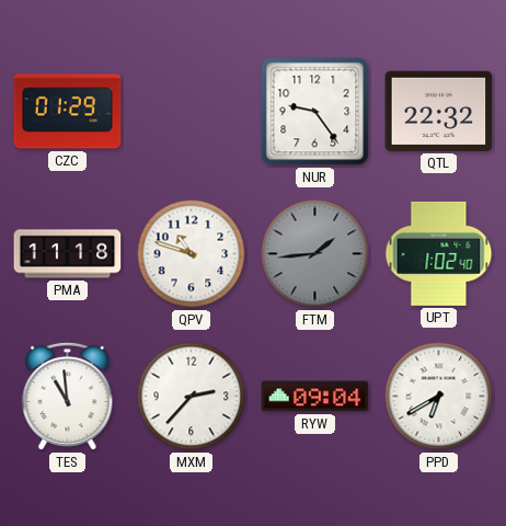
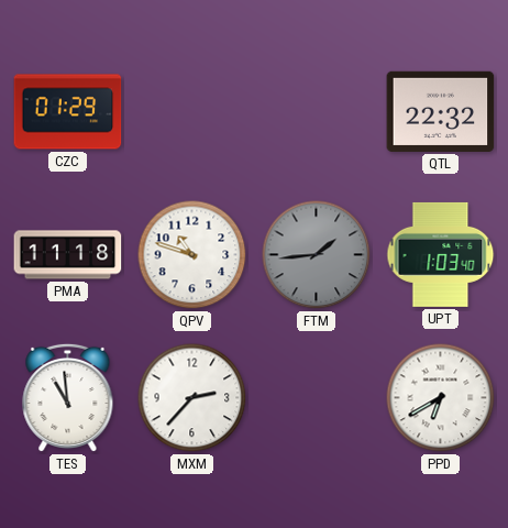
NUR: 9:24 -> none
UPT: 1:02 -> 1:03
RYW: 09:04 -> none
